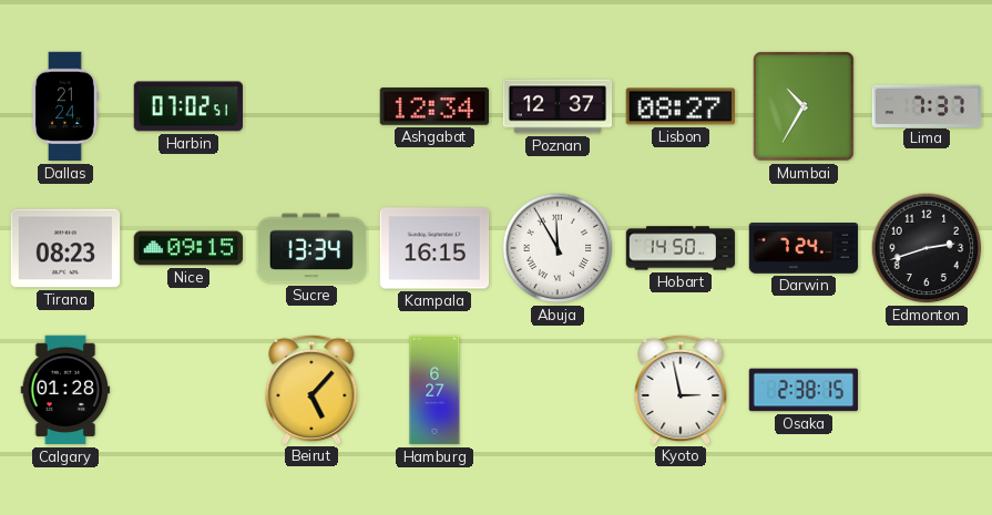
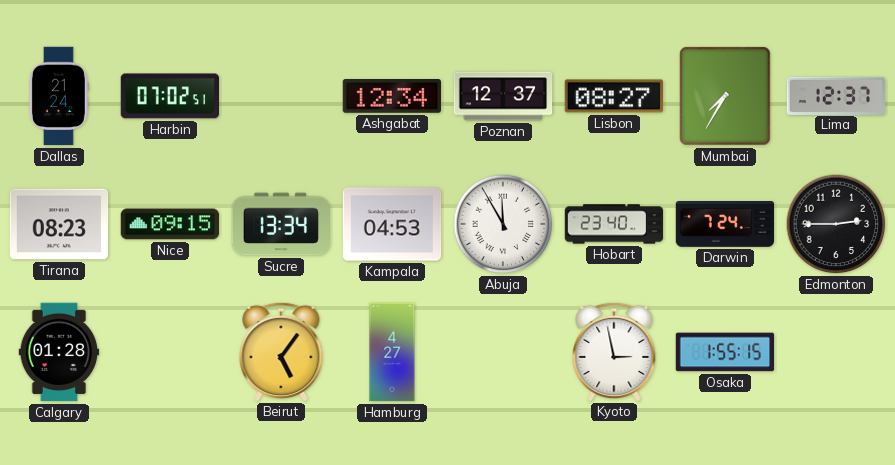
Mumbai: 10:35 -> 7:35
Lima: 7:37 -> 12:37
Kampala: 16:15 -> 04:53
Hobart: 14:50 -> 23:40
Edmonton: 2:42 -> 2:45
Beirut: 5:07 -> 5:06
Hamburg: 6:27 -> 4:27
Osaka: 2:38 -> 1:55
